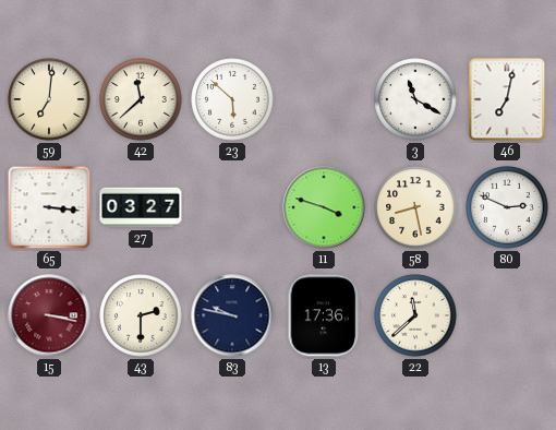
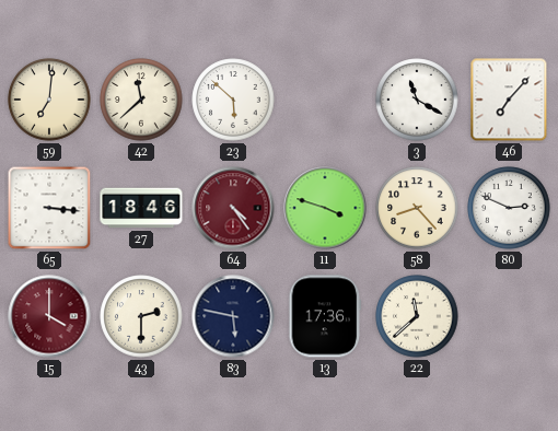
46: 7:02 -> 7:07
27: 03:27 -> 18:46
64: none -> 4:24
58: 8:28 -> 8:23
15: 3:17 -> 4:00
83: 9:47 -> 5:47
